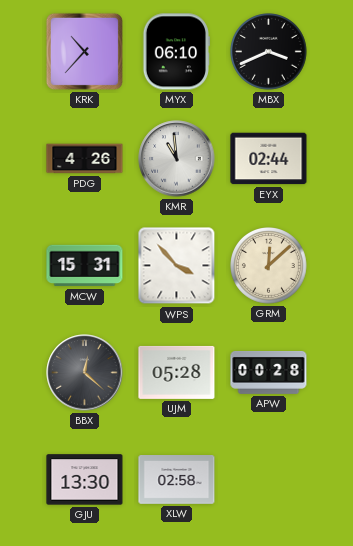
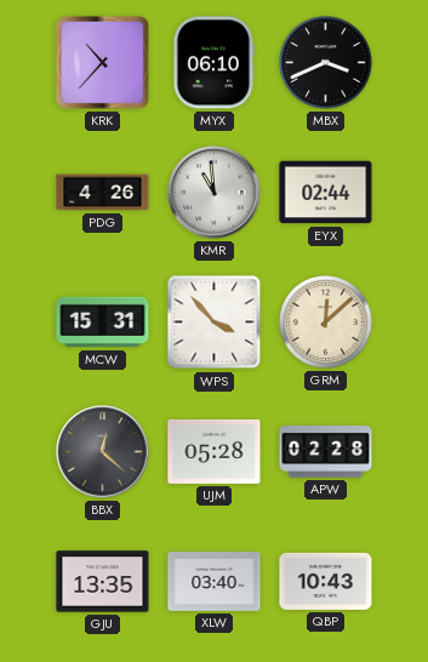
APW: 00:28 -> 02:28
GJU: 13:30 -> 13:35
XLW: 02:58 -> 03:40
QBP: none -> 10:43
